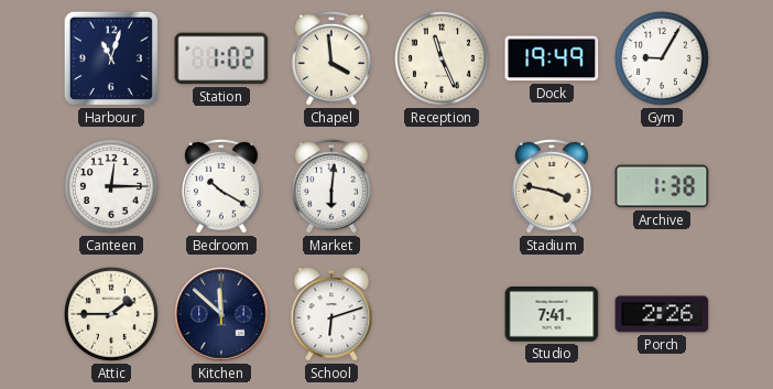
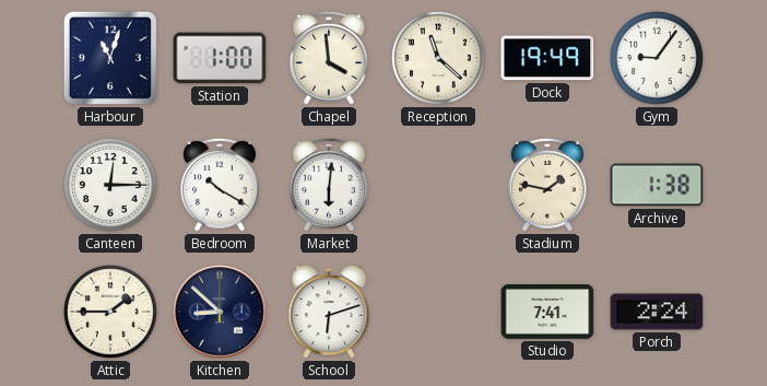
Station: 1:02 -> 1:00
Reception: 11:26 -> 11:22
Gym: 9:05 -> 9:06
Stadium: 3:47 -> 1:47
Kitchen: 11:52 -> 8:52
Porch: 2:26 -> 2:24
